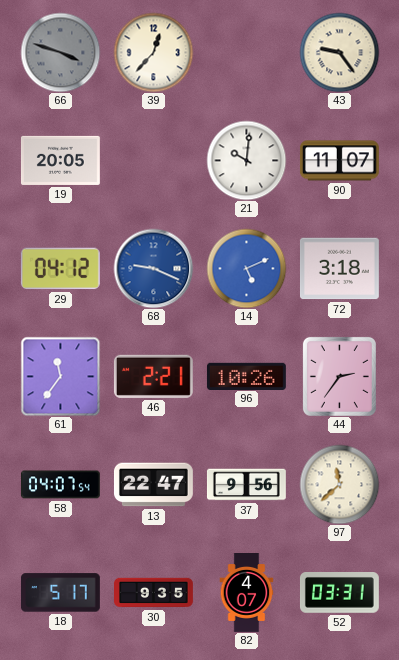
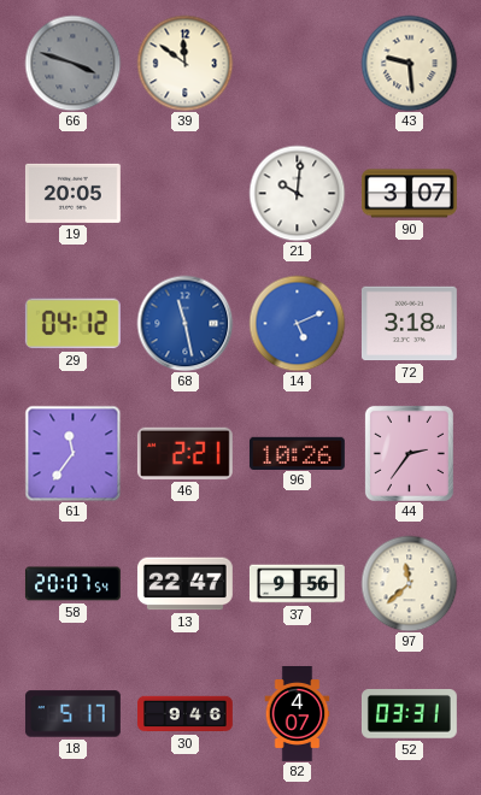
39: 12:37 -> 11:51
43: 9:24 -> 9:29
90: 11:07 -> 3:07
68: 9:19 -> 11:28
58: 04:07 -> 20:07
30: 9:35 -> 9:46
